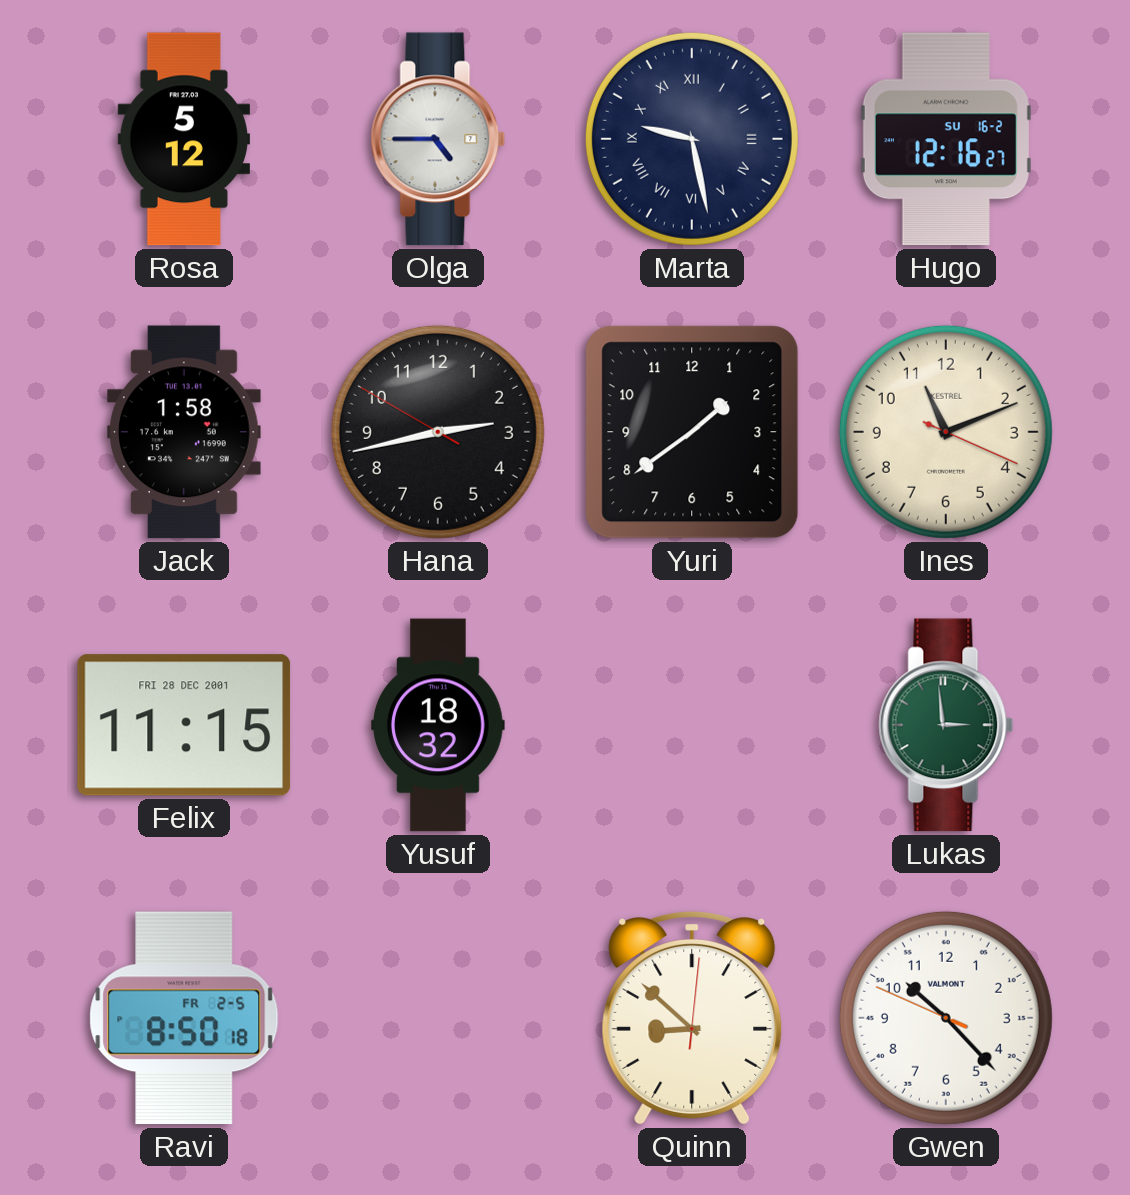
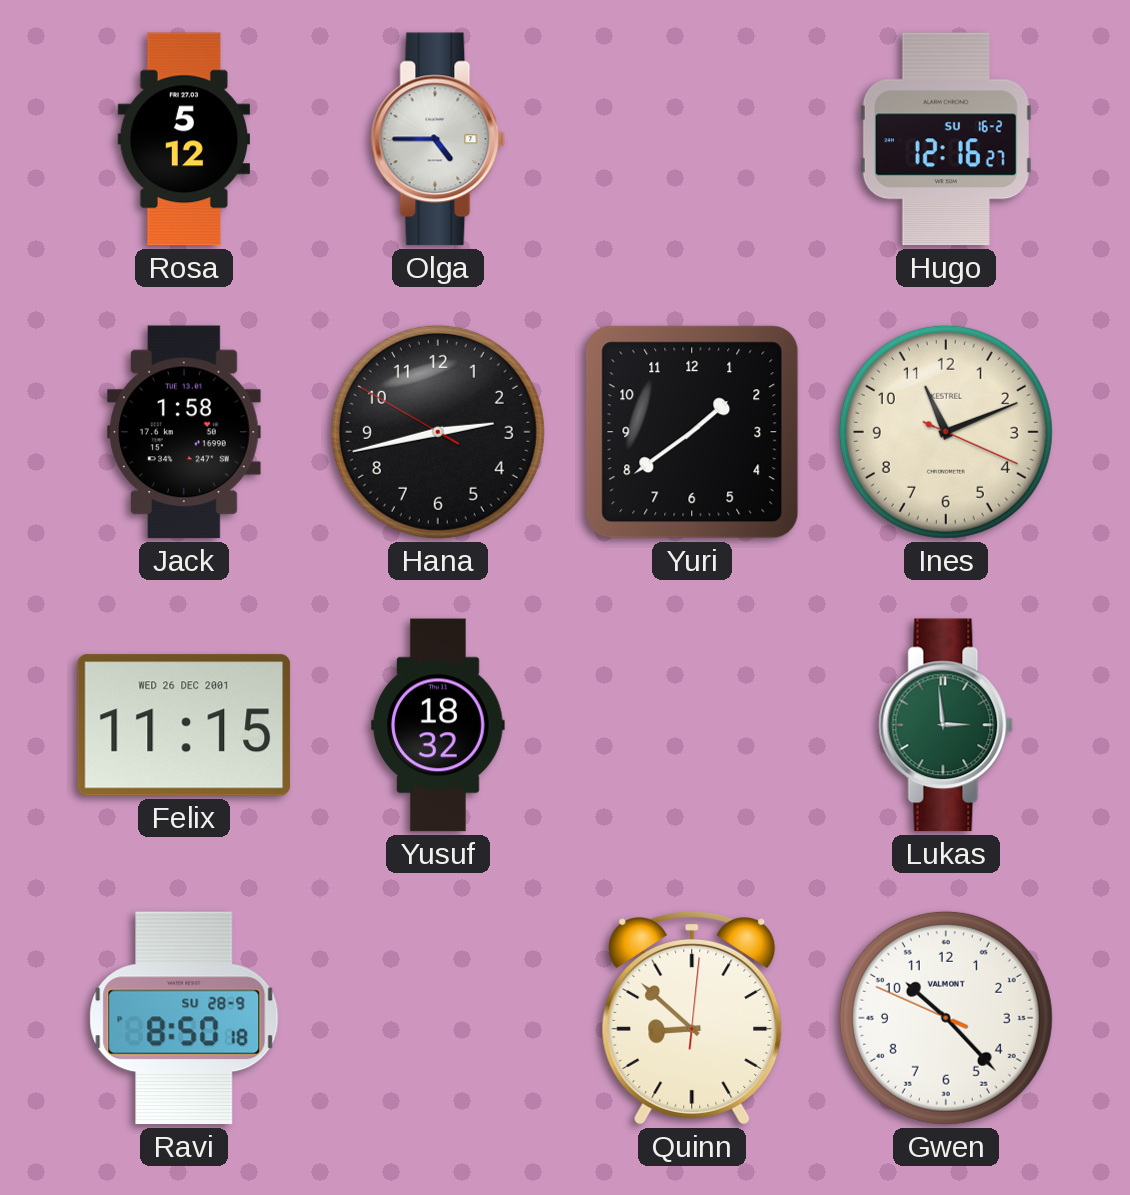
Marta: 9:28 -> none
Felix date: FRI 28 DEC 2001 -> WED 26 DEC 2001
Ravi date: FR 2-5 -> SU 28-9
